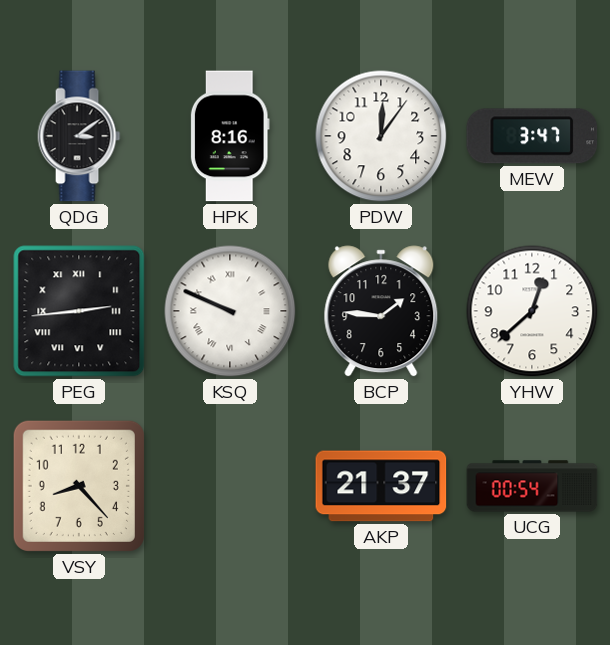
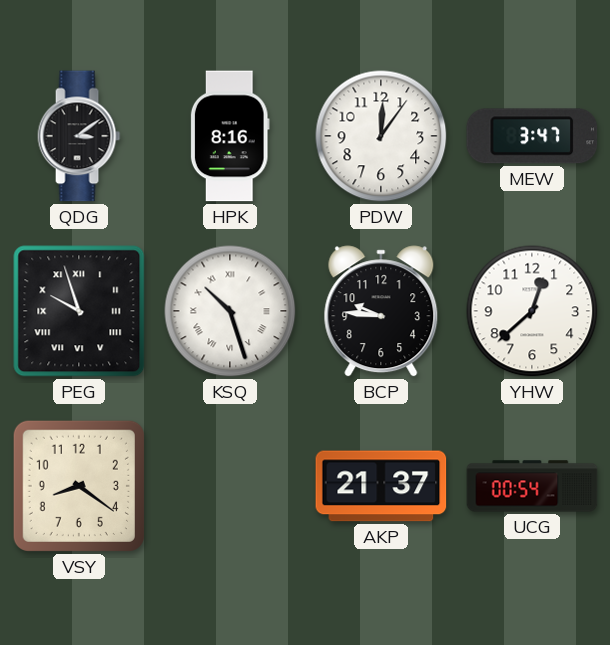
PEG: 2:44 -> 9:57
KSQ: 9:49 -> 10:27
BCP: 1:46 -> 9:46
VSY: 8:23 -> 8:21
